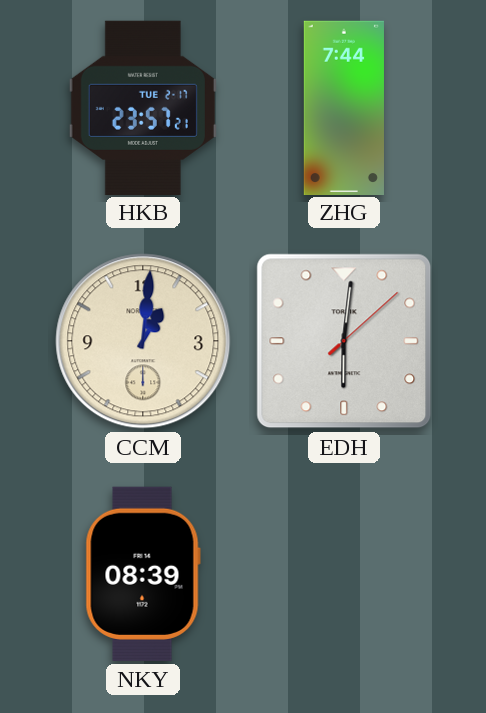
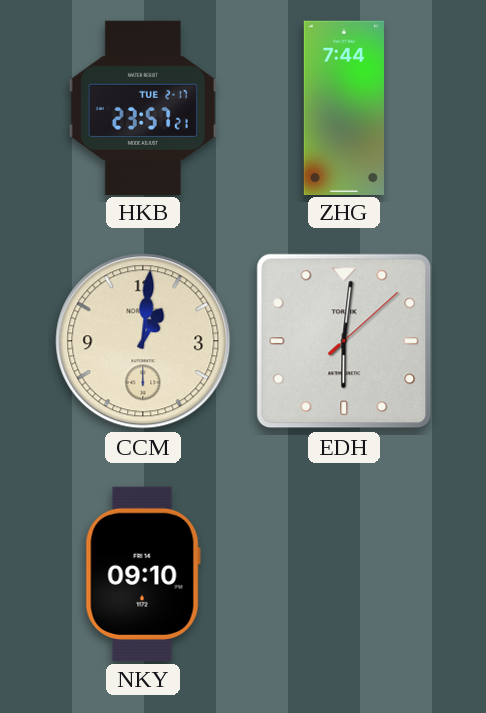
NKY: 08:39 -> 09:10
